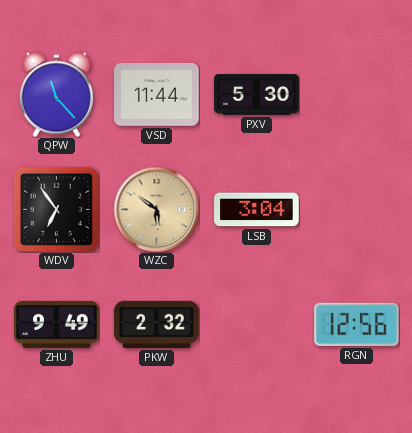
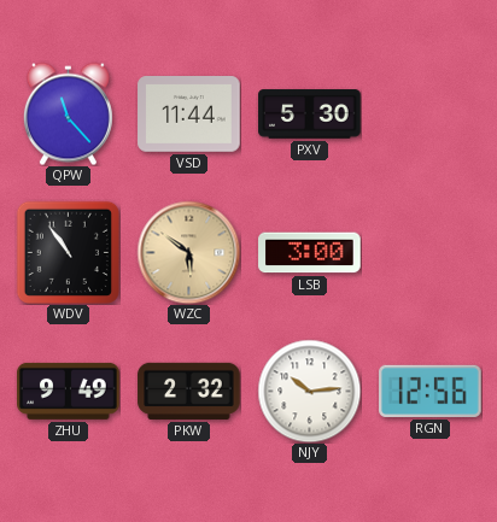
WDV: 6:54 -> 10:54
LSB: 3:04 -> 3:00
NJY: none -> 10:14
